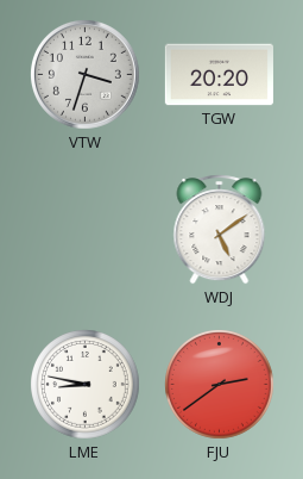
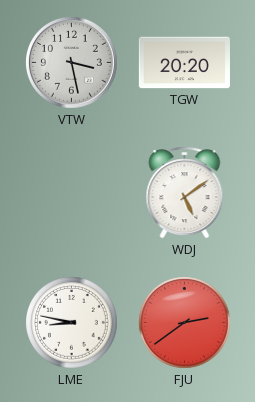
VTW: 3:33 -> 3:28
